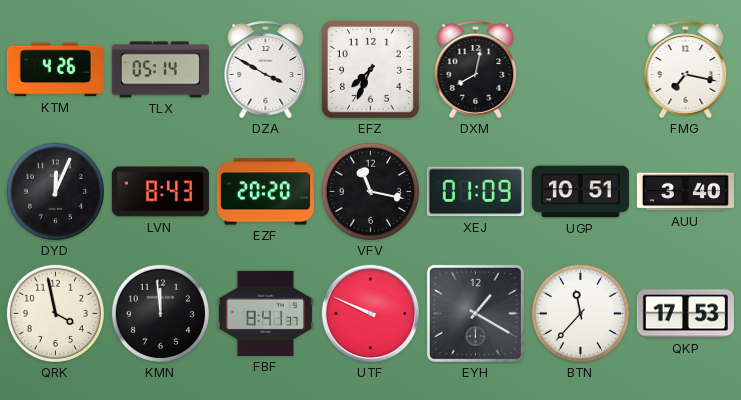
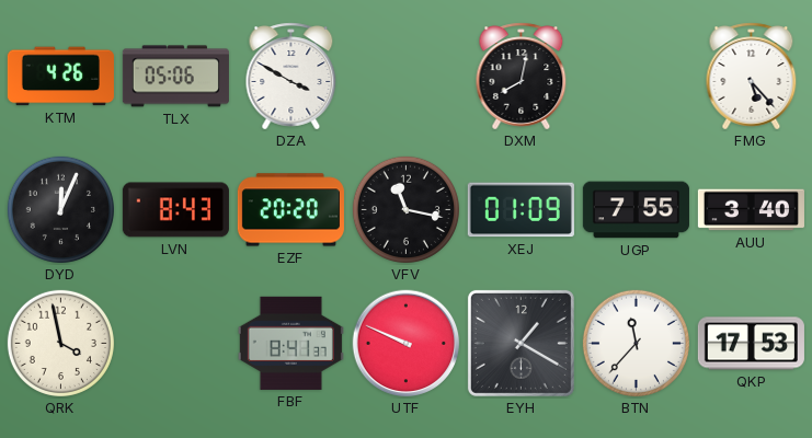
TLX: 05:14 -> 05:06
EFZ: 7:34 -> none
FMG: 7:17 -> 5:23
UGP: 10:51 -> 7:55
KMN: 11:59 -> none
